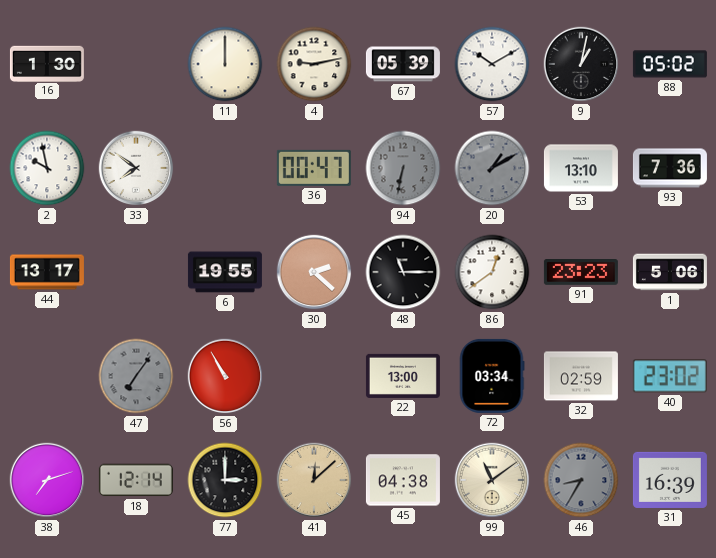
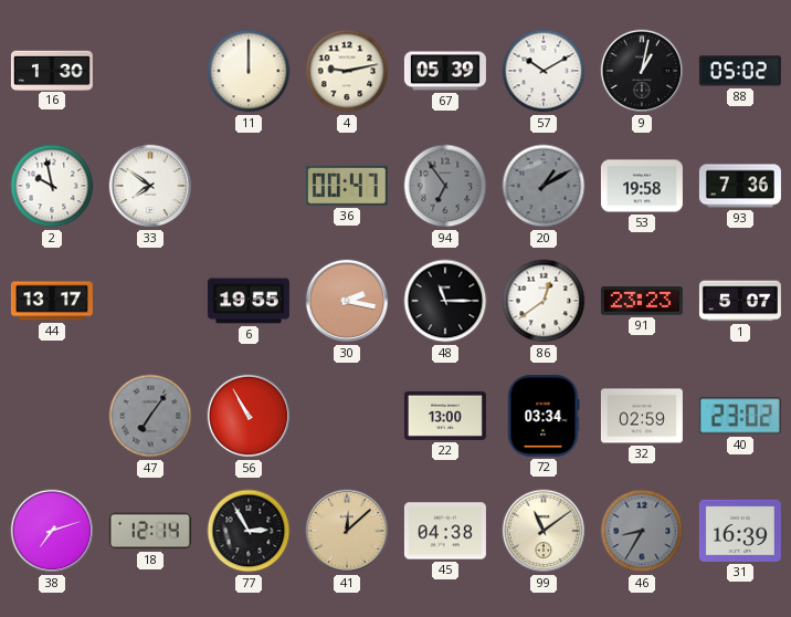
94: 6:32 -> 6:54
53: 13:10 -> 19:58
30: 2:22 -> 2:17
1: 5:06 -> 5:07
77: 3:00 -> 2:55
